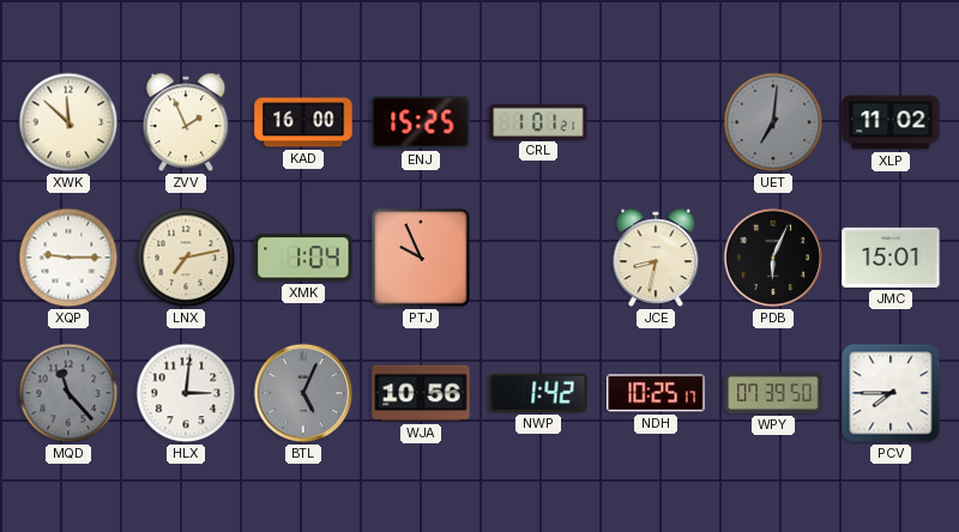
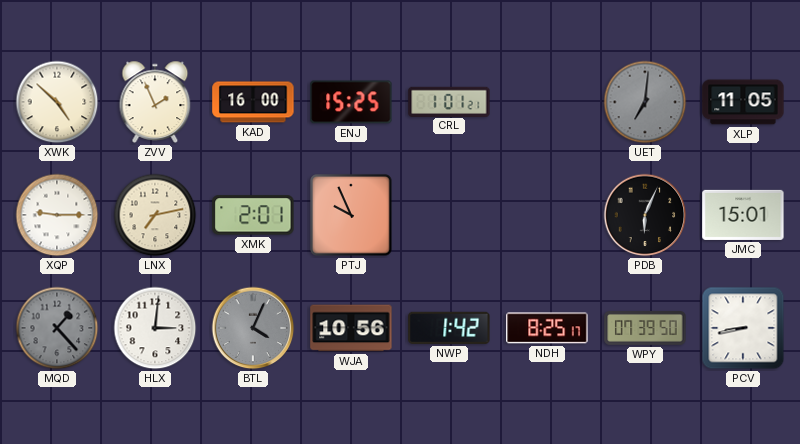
XWK: 11:52 -> 4:52
XLP: 11:02 -> 11:05
XMK: 1:04 -> 2:01
JCE: 8:32 -> none
MQD: 11:23 -> 1:23
BTL: 5:04 -> 4:04
NDH: 10:25 -> 8:25
PCV: 7:45 -> 8:43
